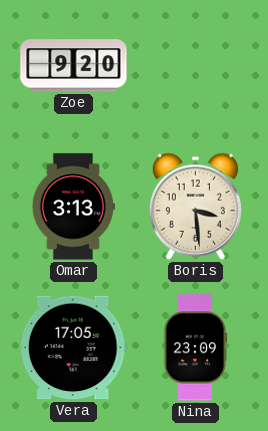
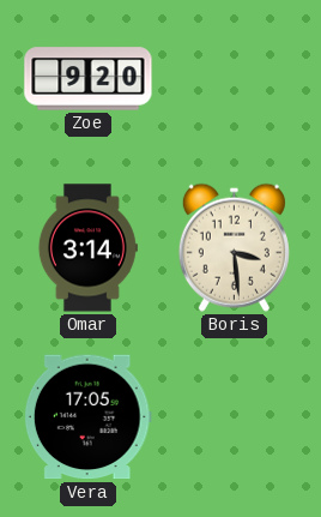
Omar: 3:13 -> 3:14
Nina: 23:09 -> none
